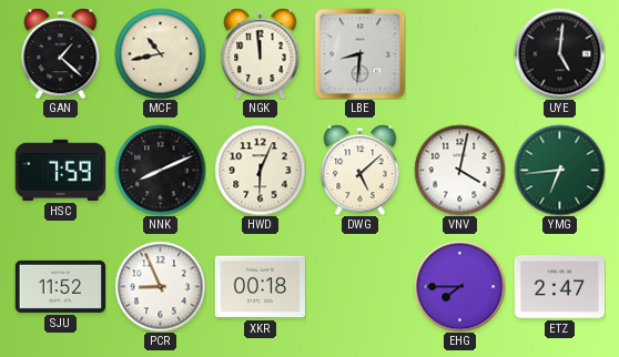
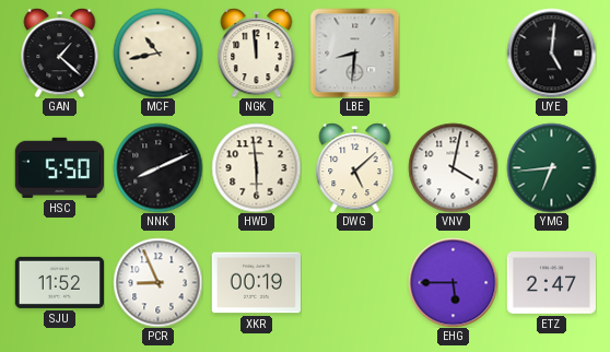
HSC: 7:59 -> 5:50
HWD: 6:04 -> 5:59
XKR: 00:18 -> 00:19
EHG: 7:45 -> 5:45
